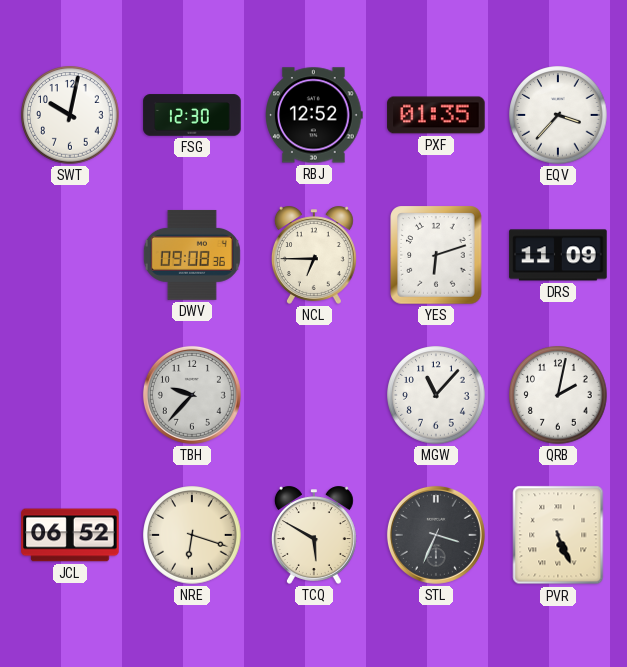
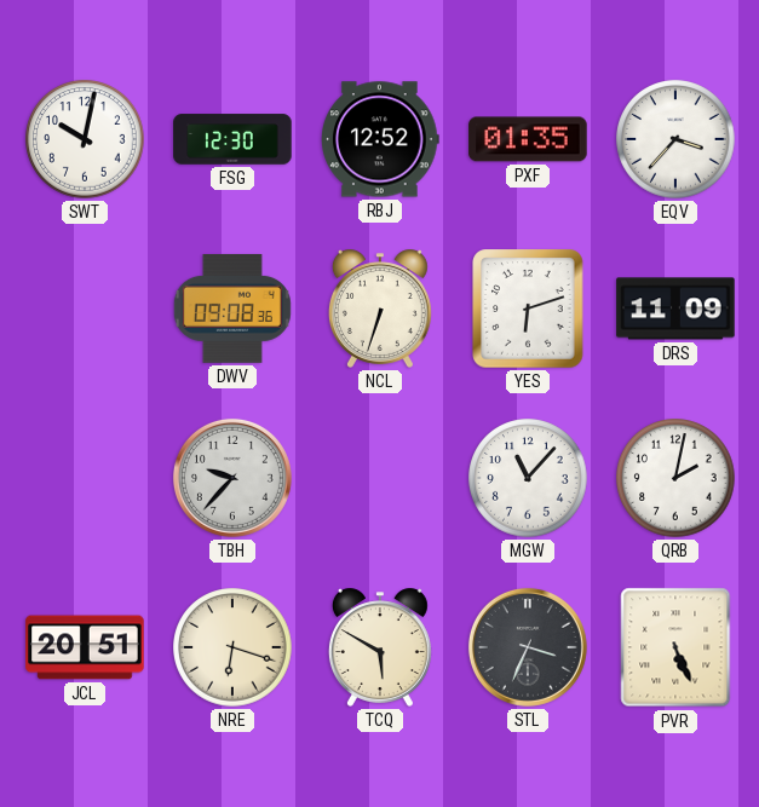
NCL: 6:45 -> 6:33
JCL: 06:52 -> 20:51
